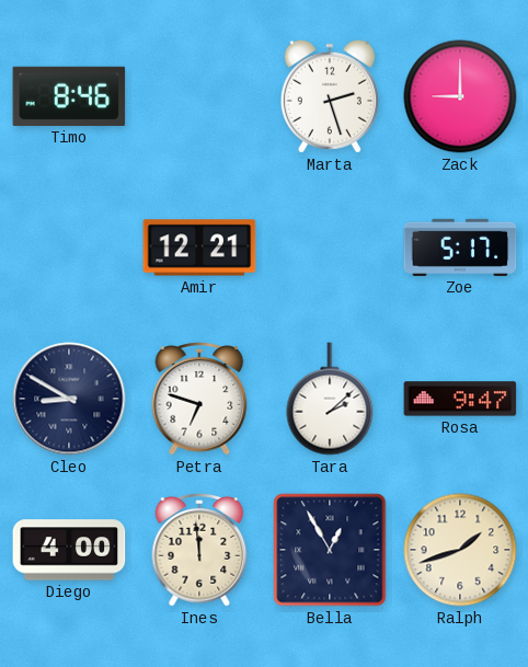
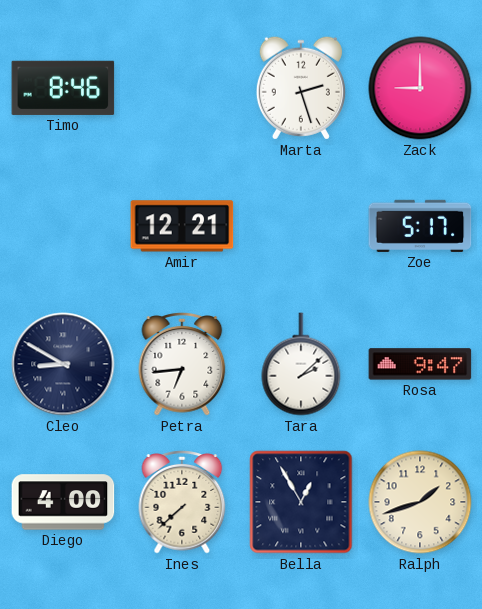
Petra: 6:48 -> 6:44
Ines: 11:59 -> 7:38
